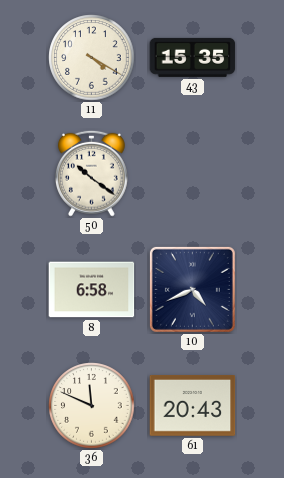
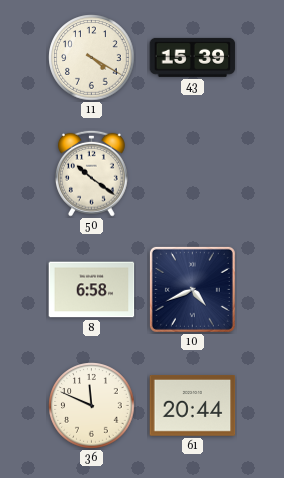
43: 15:35 -> 15:39
61: 20:43 -> 20:44
